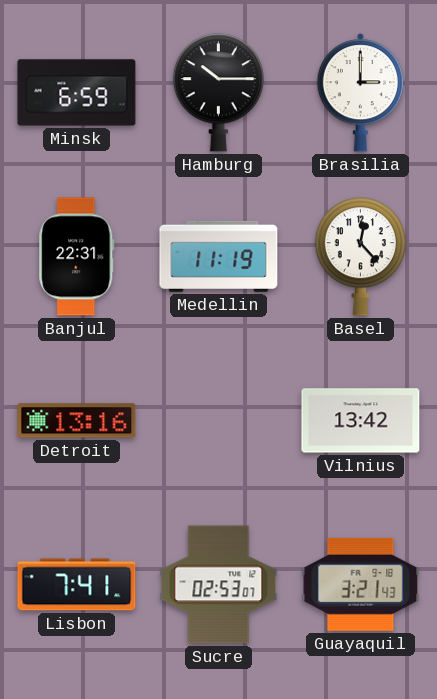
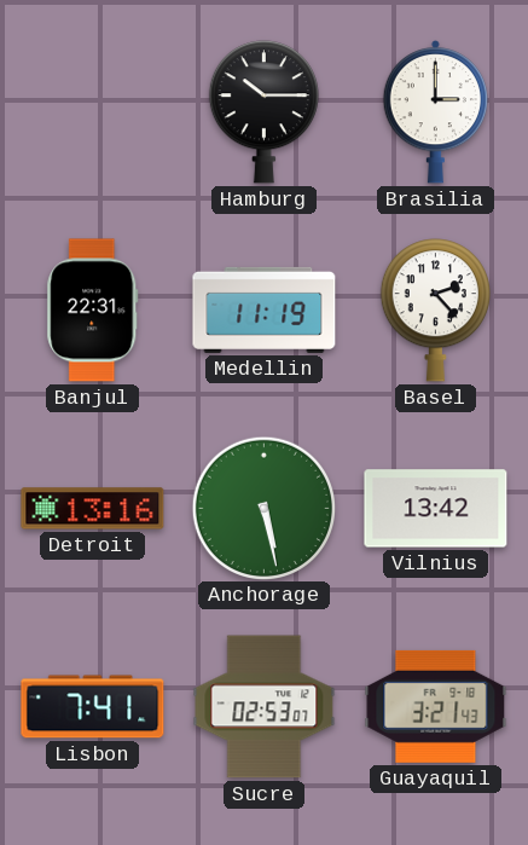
Minsk: 6:59 -> none
Basel: 12:23 -> 2:23
Anchorage: none -> 5:28
